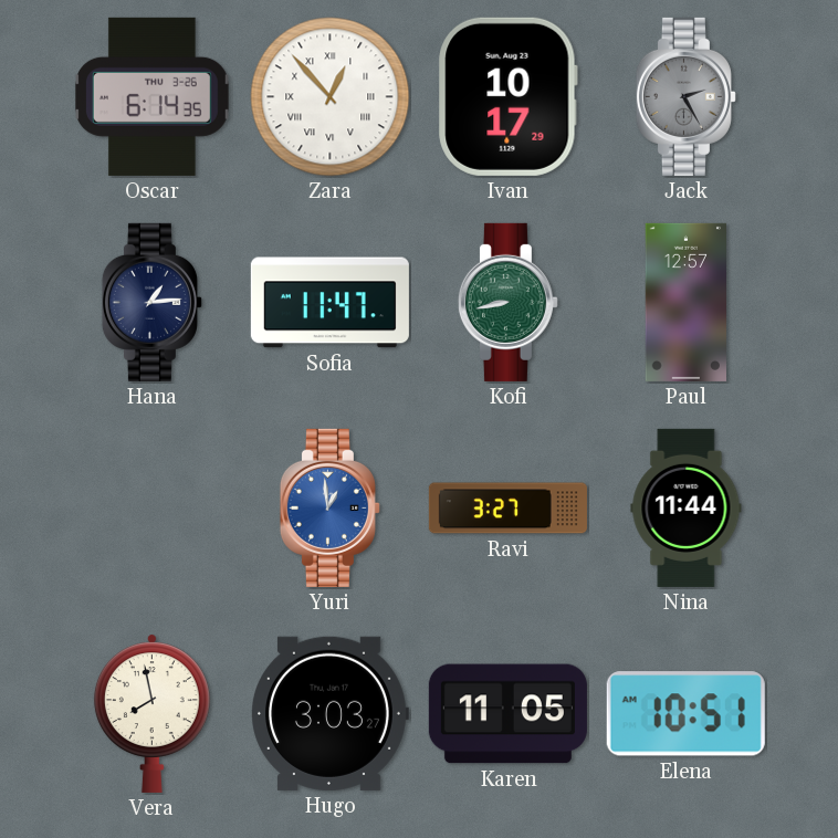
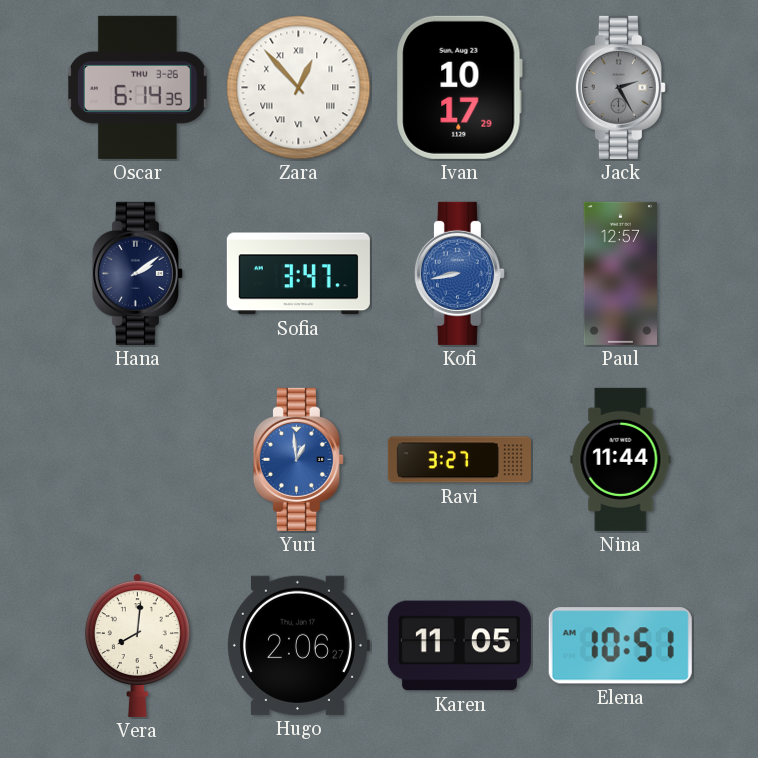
Hana: 1:14 -> 2:09
Sofia: 11:47 -> 3:47
Kofi dial: green -> blue
Vera: 7:58 -> 8:01
Hugo: 3:03 -> 2:06
